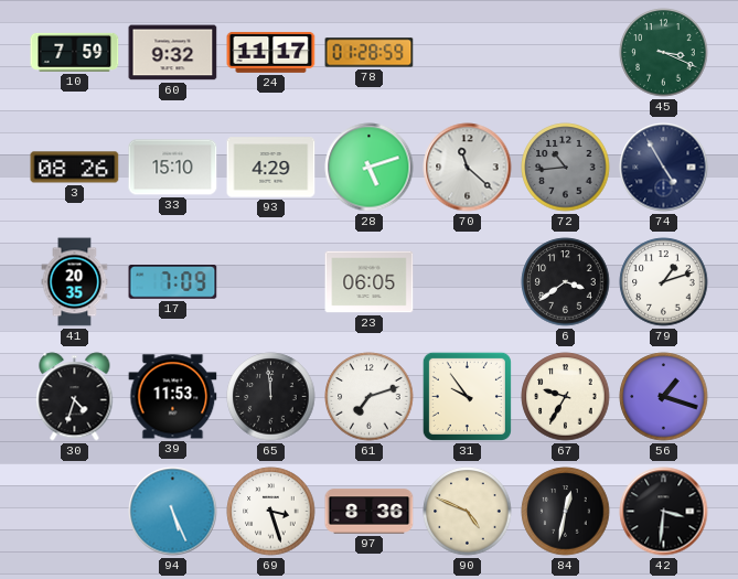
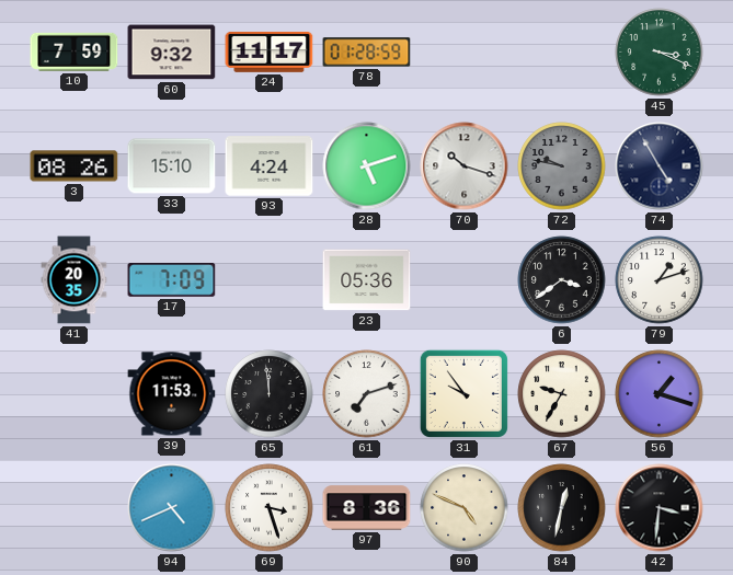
93: 4:29 -> 4:24
70: 11:22 -> 10:18
72: 10:44 -> 9:47
23: 06:05 -> 05:36
30: 4:33 -> none
94: 5:26 -> 4:41
